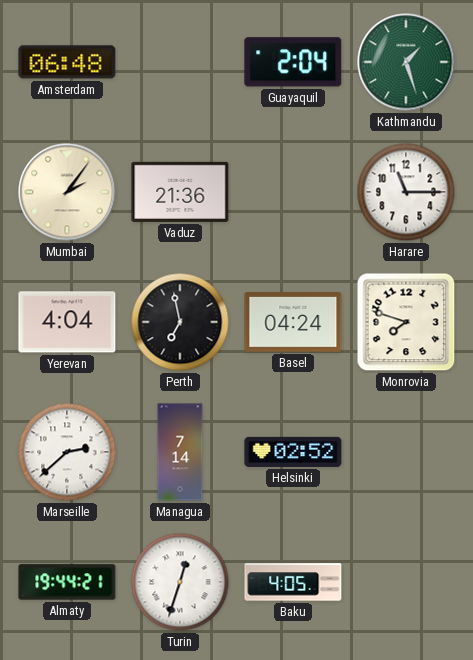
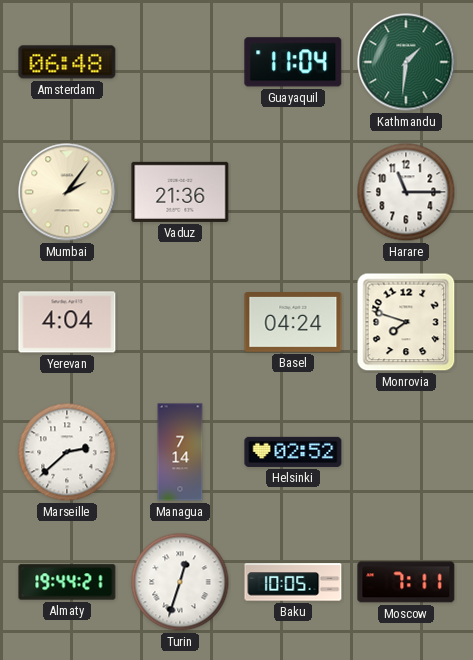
Guayaquil: 2:04 -> 11:04
Kathmandu: 1:27 -> 1:31
Perth: 6:58 -> none
Baku: 4:05 -> 10:05
Moscow: none -> 7:11
